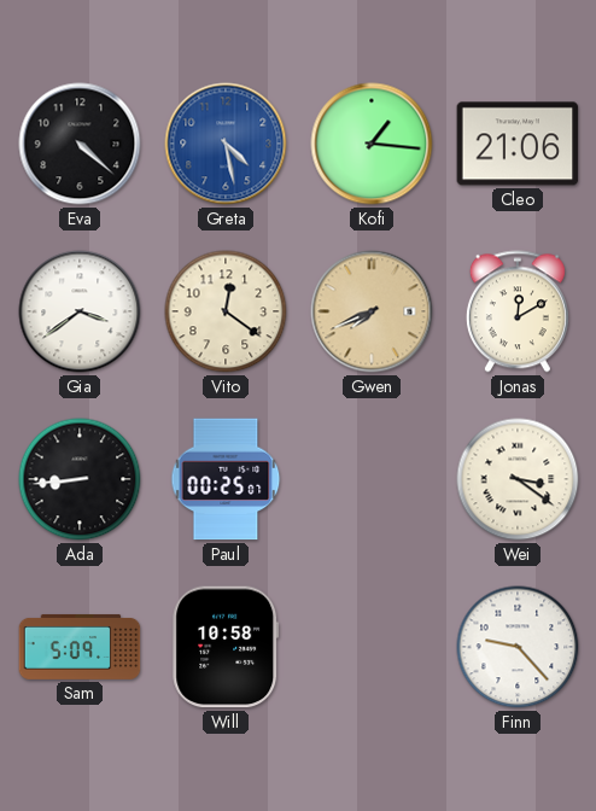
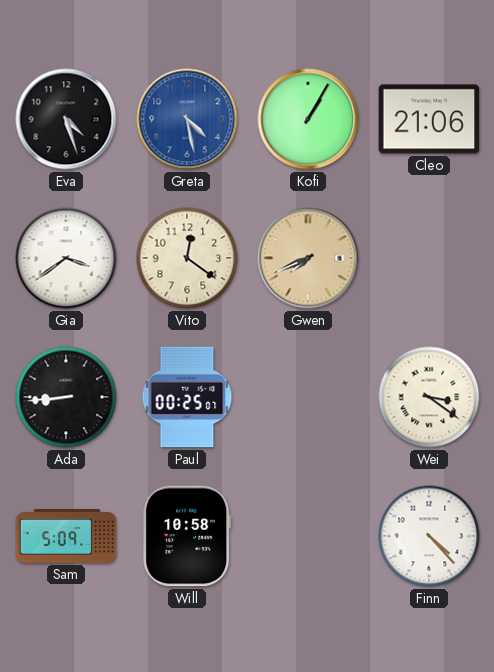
Eva: 4:22 -> 4:27
Kofi: 1:16 -> 1:05
Jonas: 12:10 -> none
Finn: 9:23 -> 4:23
